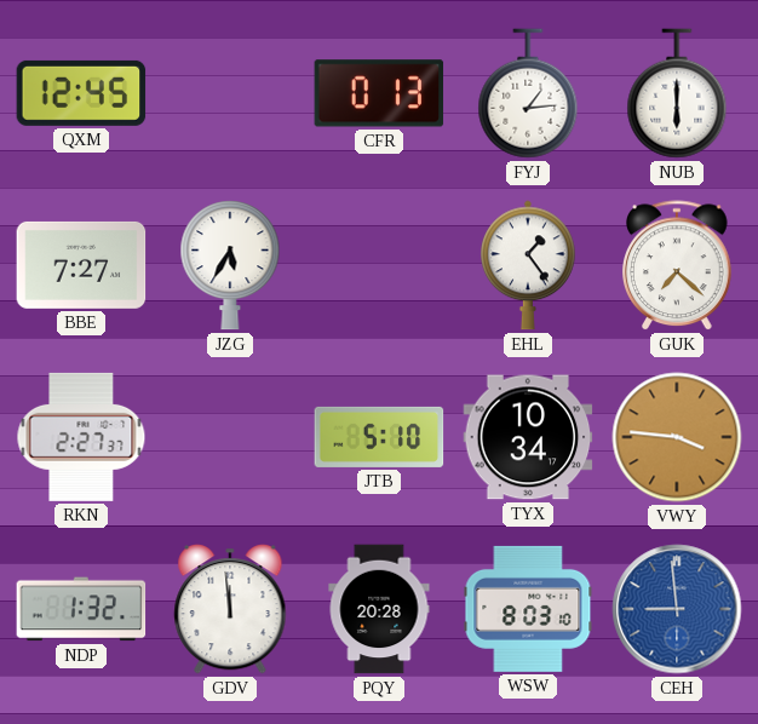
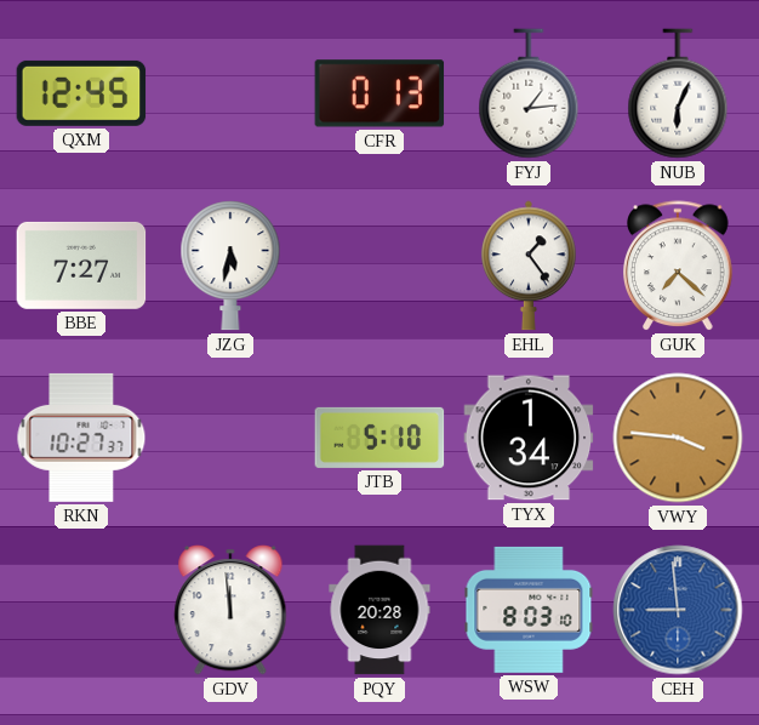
NUB: 6:00 -> 6:04
JZG: 5:35 -> 5:32
RKN: 2:27 -> 10:27
TYX: 10:34 -> 1:34
NDP: 1:32 -> none
